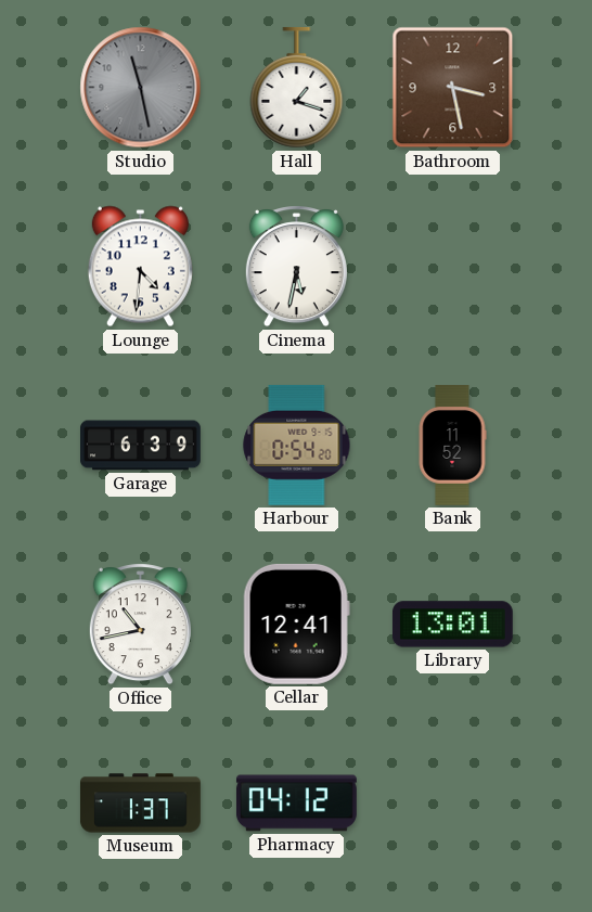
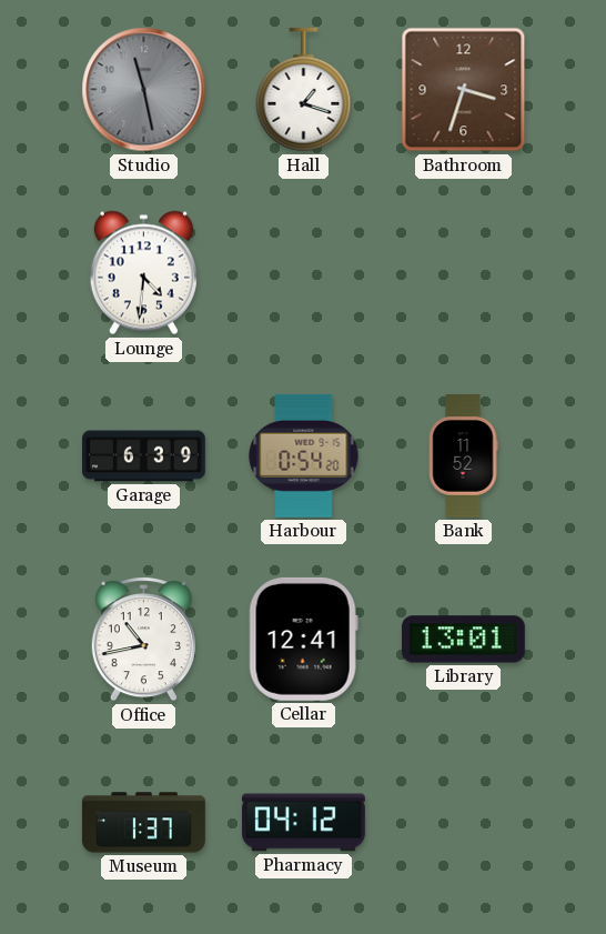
Bathroom: 3:28 -> 3:33
Cinema: 5:32 -> none
